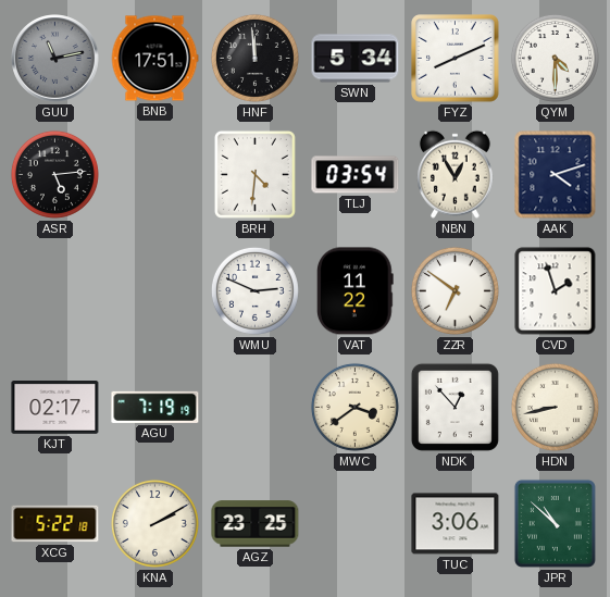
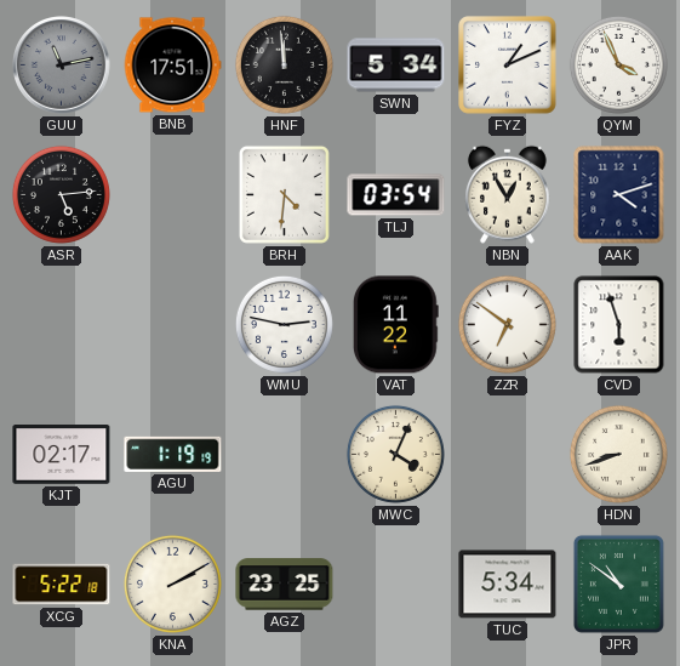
FYZ: 8:11 -> 1:11
QYM: 4:30 -> 3:56
WMU: 2:49 -> 2:47
CVD: 1:57 -> 5:57
AGU: 7:19 -> 1:19
MWC: 3:39 -> 4:04
NDK: 12:53 -> none
HDN: 8:43 -> 8:42
TUC: 3:06 -> 5:34
JPR: 10:52 -> 10:51
